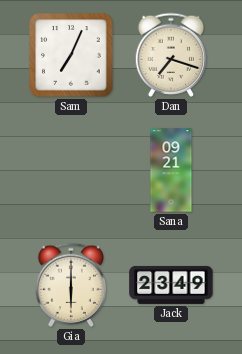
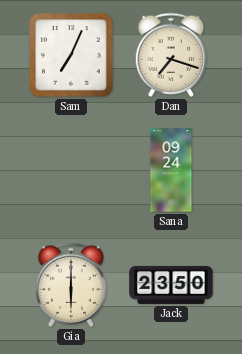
Sana: 09:21 -> 09:24
Jack: 23:49 -> 23:50
